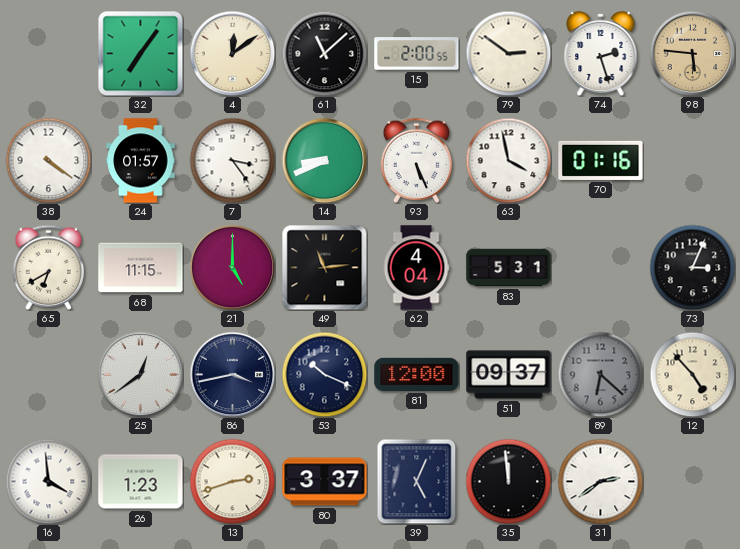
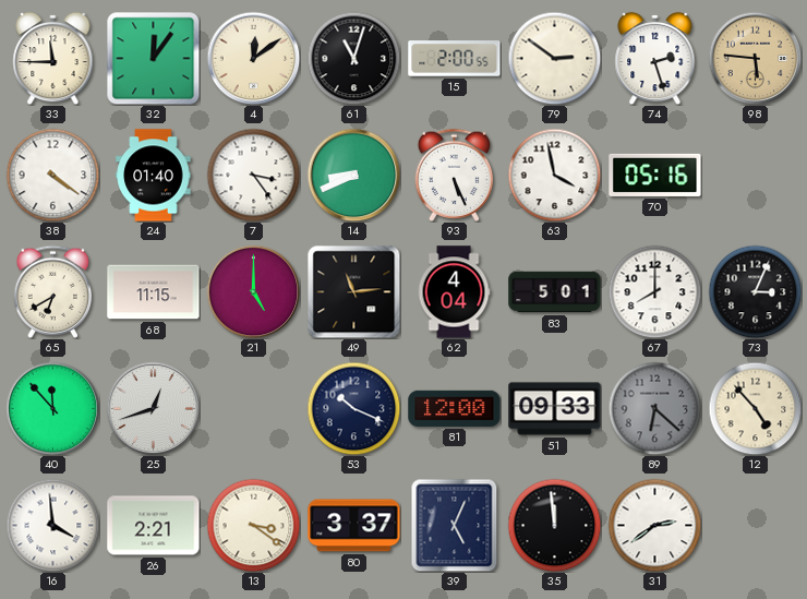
33: none -> 11:45
32: 7:06 -> 12:06
61: 11:08 -> 11:03
24: 01:57 -> 01:40
70: 01:16 -> 05:16
83: 5:31 -> 5:01
67: none -> 8:00
40: none -> 11:53
25: 12:39 -> 12:42
86: 3:43 -> none
51: 09:37 -> 09:33
26: 1:23 -> 2:21
13: 2:42 -> 3:21
